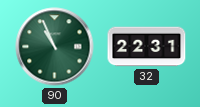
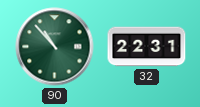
90: 10:56 -> 10:53
